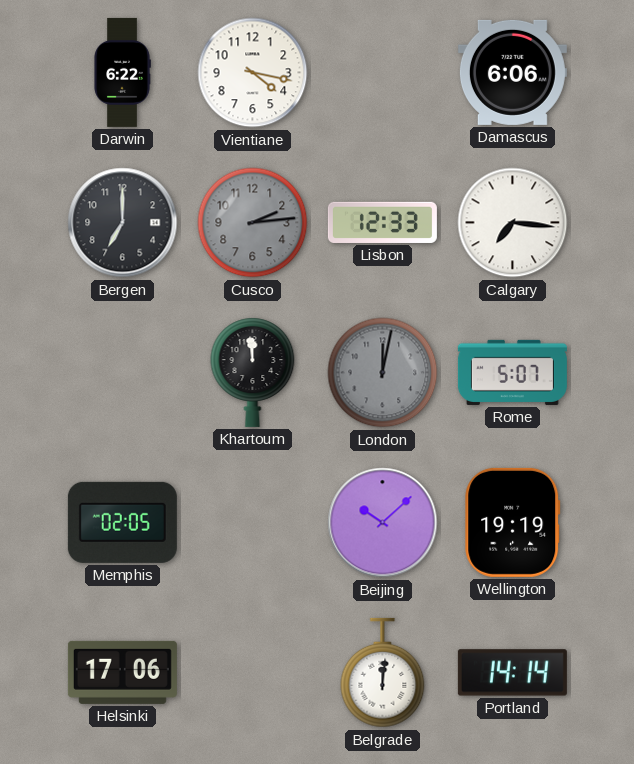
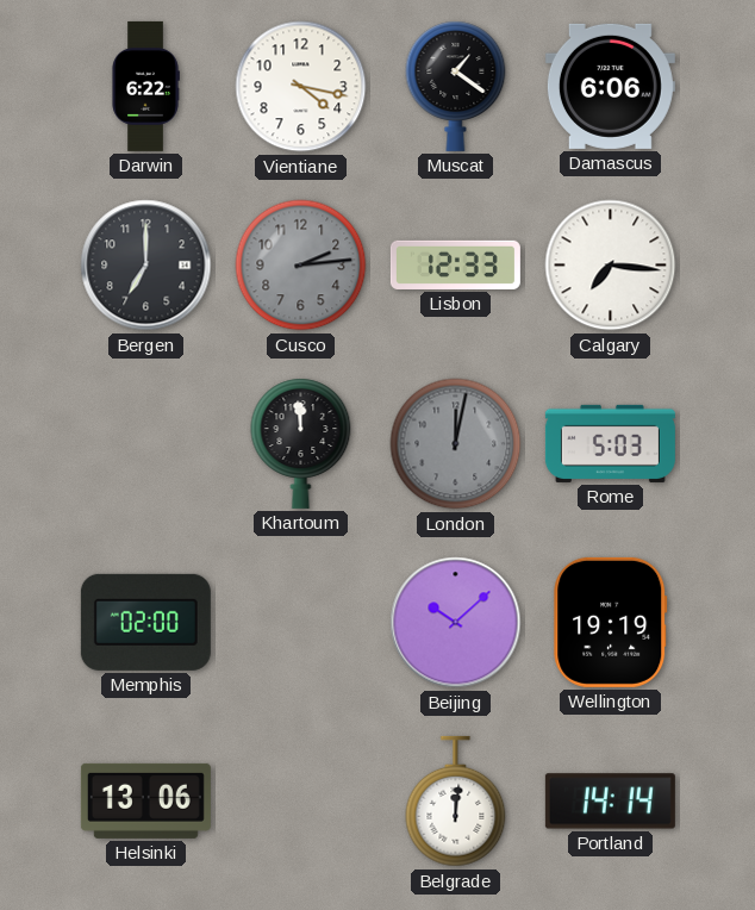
Muscat: none -> 1:21
Rome: 5:07 -> 5:03
Memphis: 02:05 -> 02:00
Helsinki: 17:06 -> 13:06
